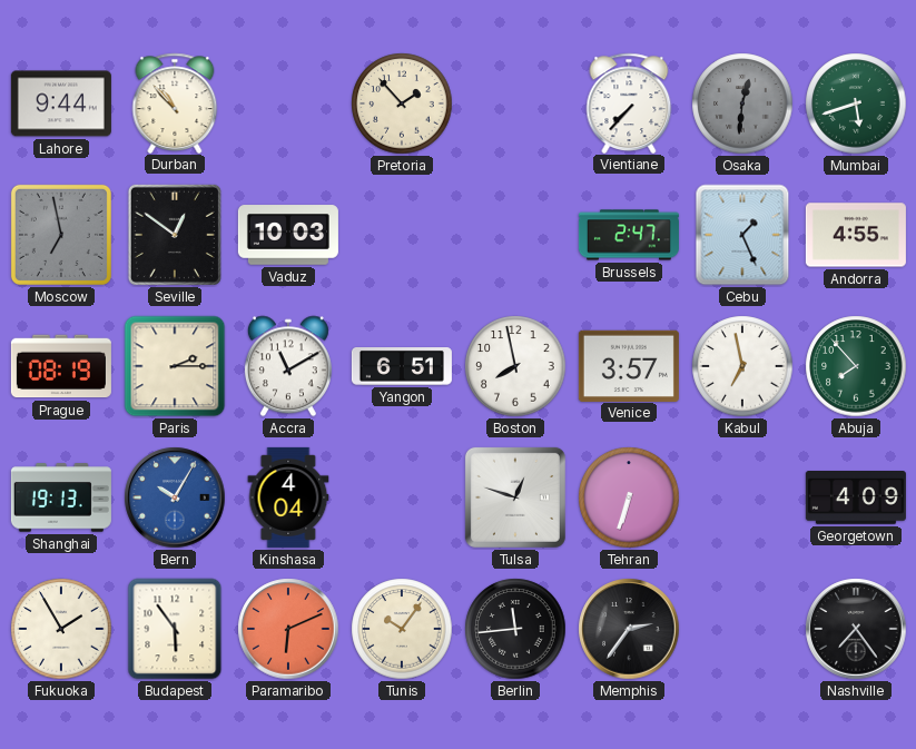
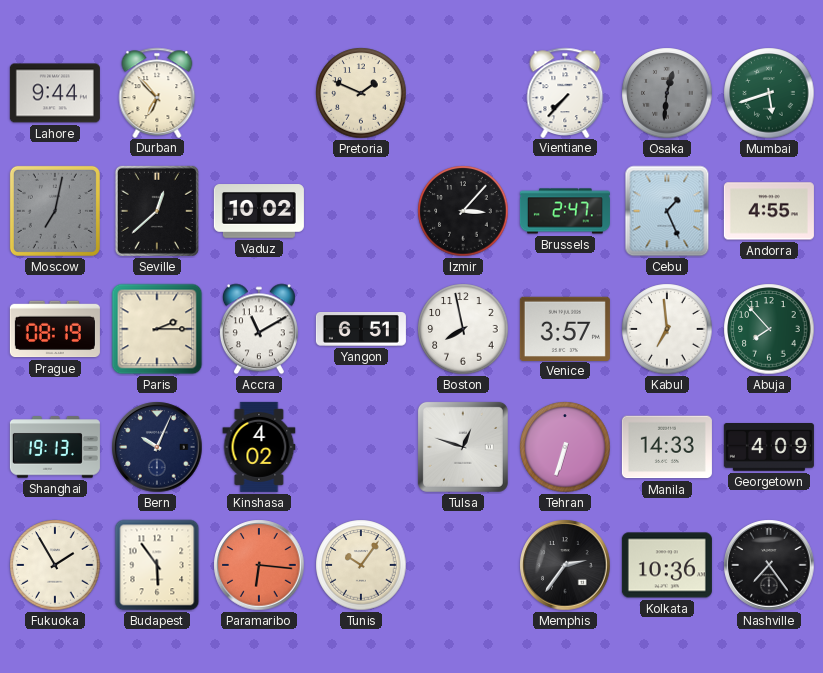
Durban: 10:53 -> 6:53
Pretoria: 1:53 -> 1:49
Moscow: 6:58 -> 7:02
Seville: 12:51 -> 12:38
Vaduz: 10:03 -> 10:02
Izmir: none -> 3:07
Kabul: 6:58 -> 6:59
Bern: 10:05 -> 10:04
Bern dial: blue -> navy
Kinshasa: 4:04 -> 4:02
Manila: none -> 14:33
Paramaribo: 6:11 -> 6:16
Berlin: 11:44 -> none
Kolkata: none -> 10:36
